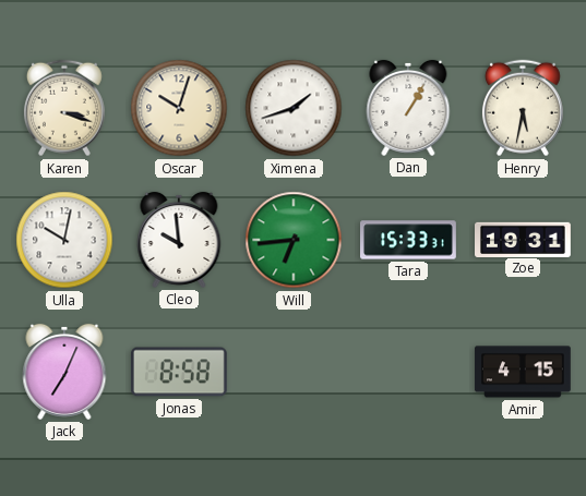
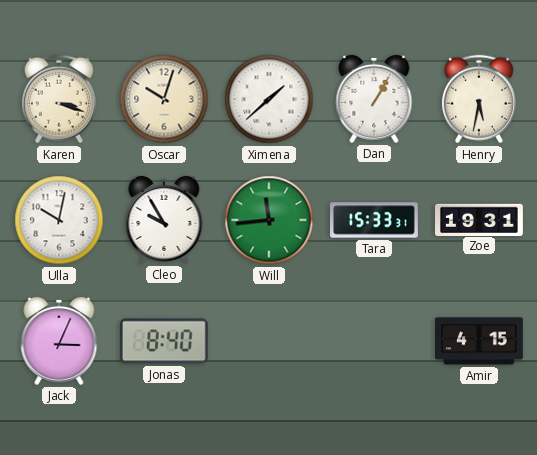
Ximena: 1:42 -> 1:38
Cleo: 9:59 -> 9:55
Will: 6:44 -> 11:44
Jack: 7:04 -> 3:04
Jonas: 8:58 -> 8:40
